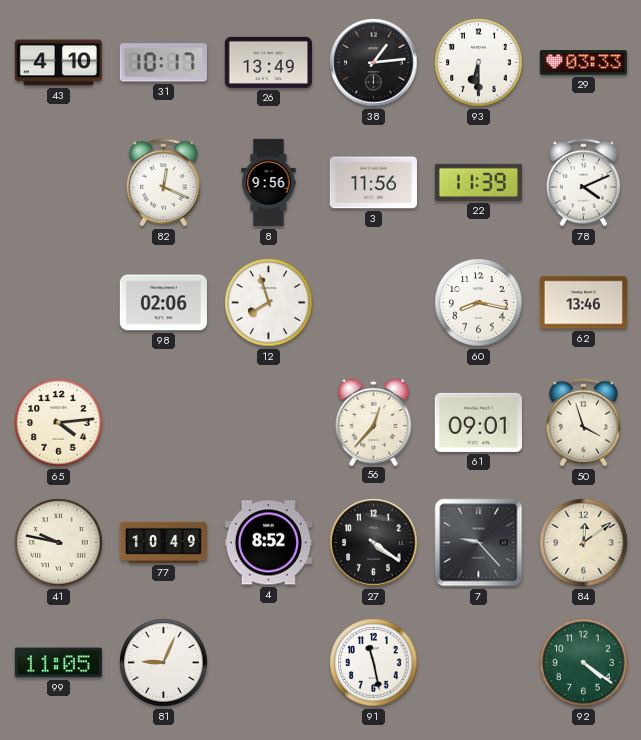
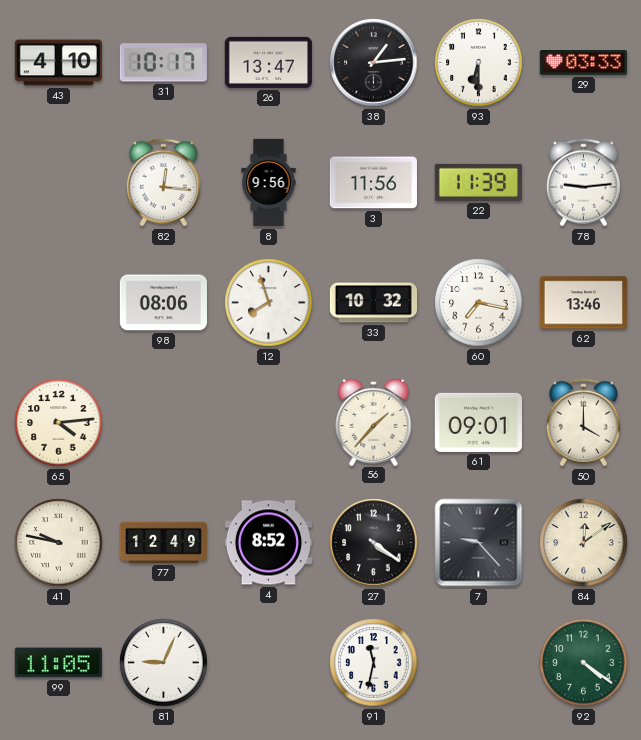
26: 13:49 -> 13:47
82: 12:19 -> 12:16
78: 4:11 -> 9:14
98: 02:06 -> 08:06
33: none -> 10:32
60: 8:17 -> 7:17
56: 12:37 -> 1:37
50: 3:57 -> 4:00
77: 10:49 -> 12:49
91: 11:28 -> 11:32
